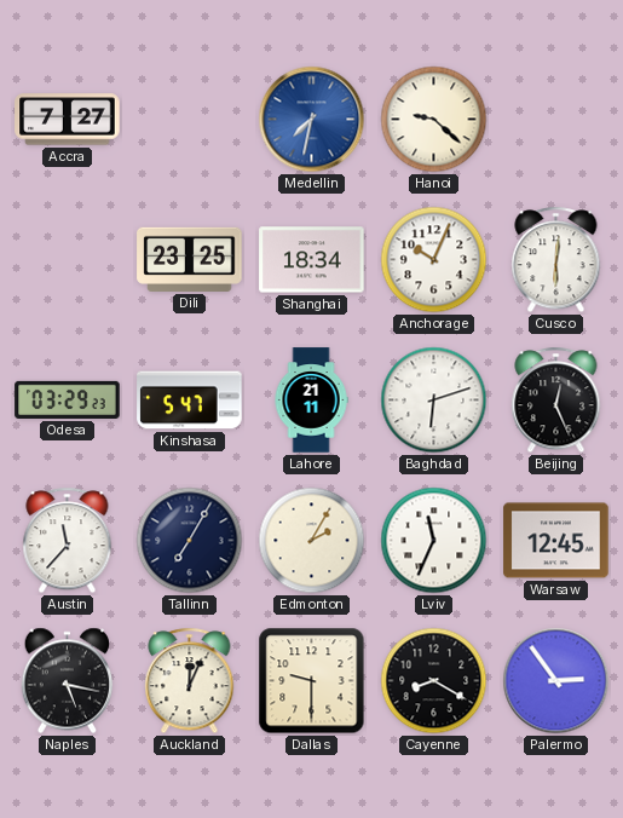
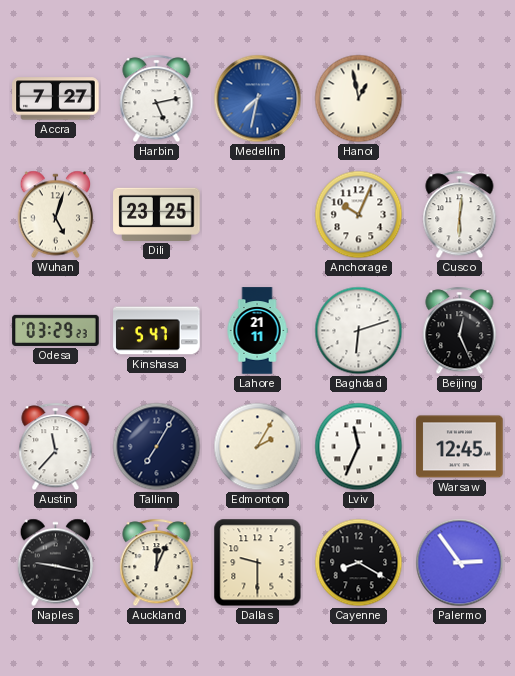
Harbin: none -> 5:13
Hanoi: 9:22 -> 12:58
Wuhan: none -> 5:03
Shanghai: 18:34 -> none
Naples: 5:17 -> 9:17
